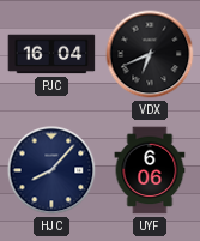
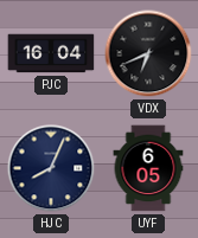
HJC: 8:07 -> 8:04
UYF: 6:06 -> 6:05
